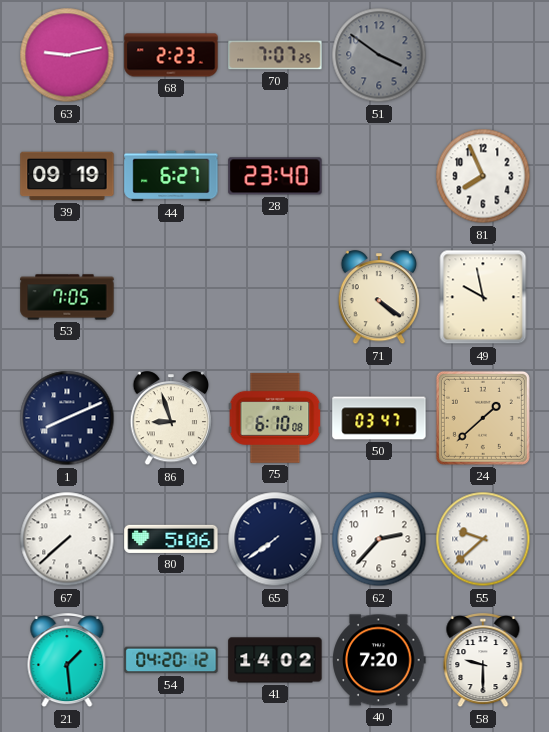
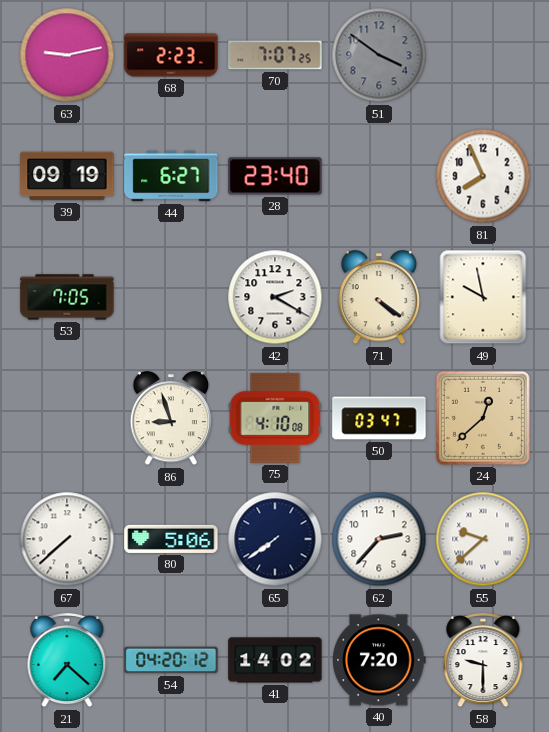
42: none -> 2:20
1: 8:11 -> none
75: 6:10 -> 4:10
24: 1:38 -> 12:38
21: 1:29 -> 7:22
